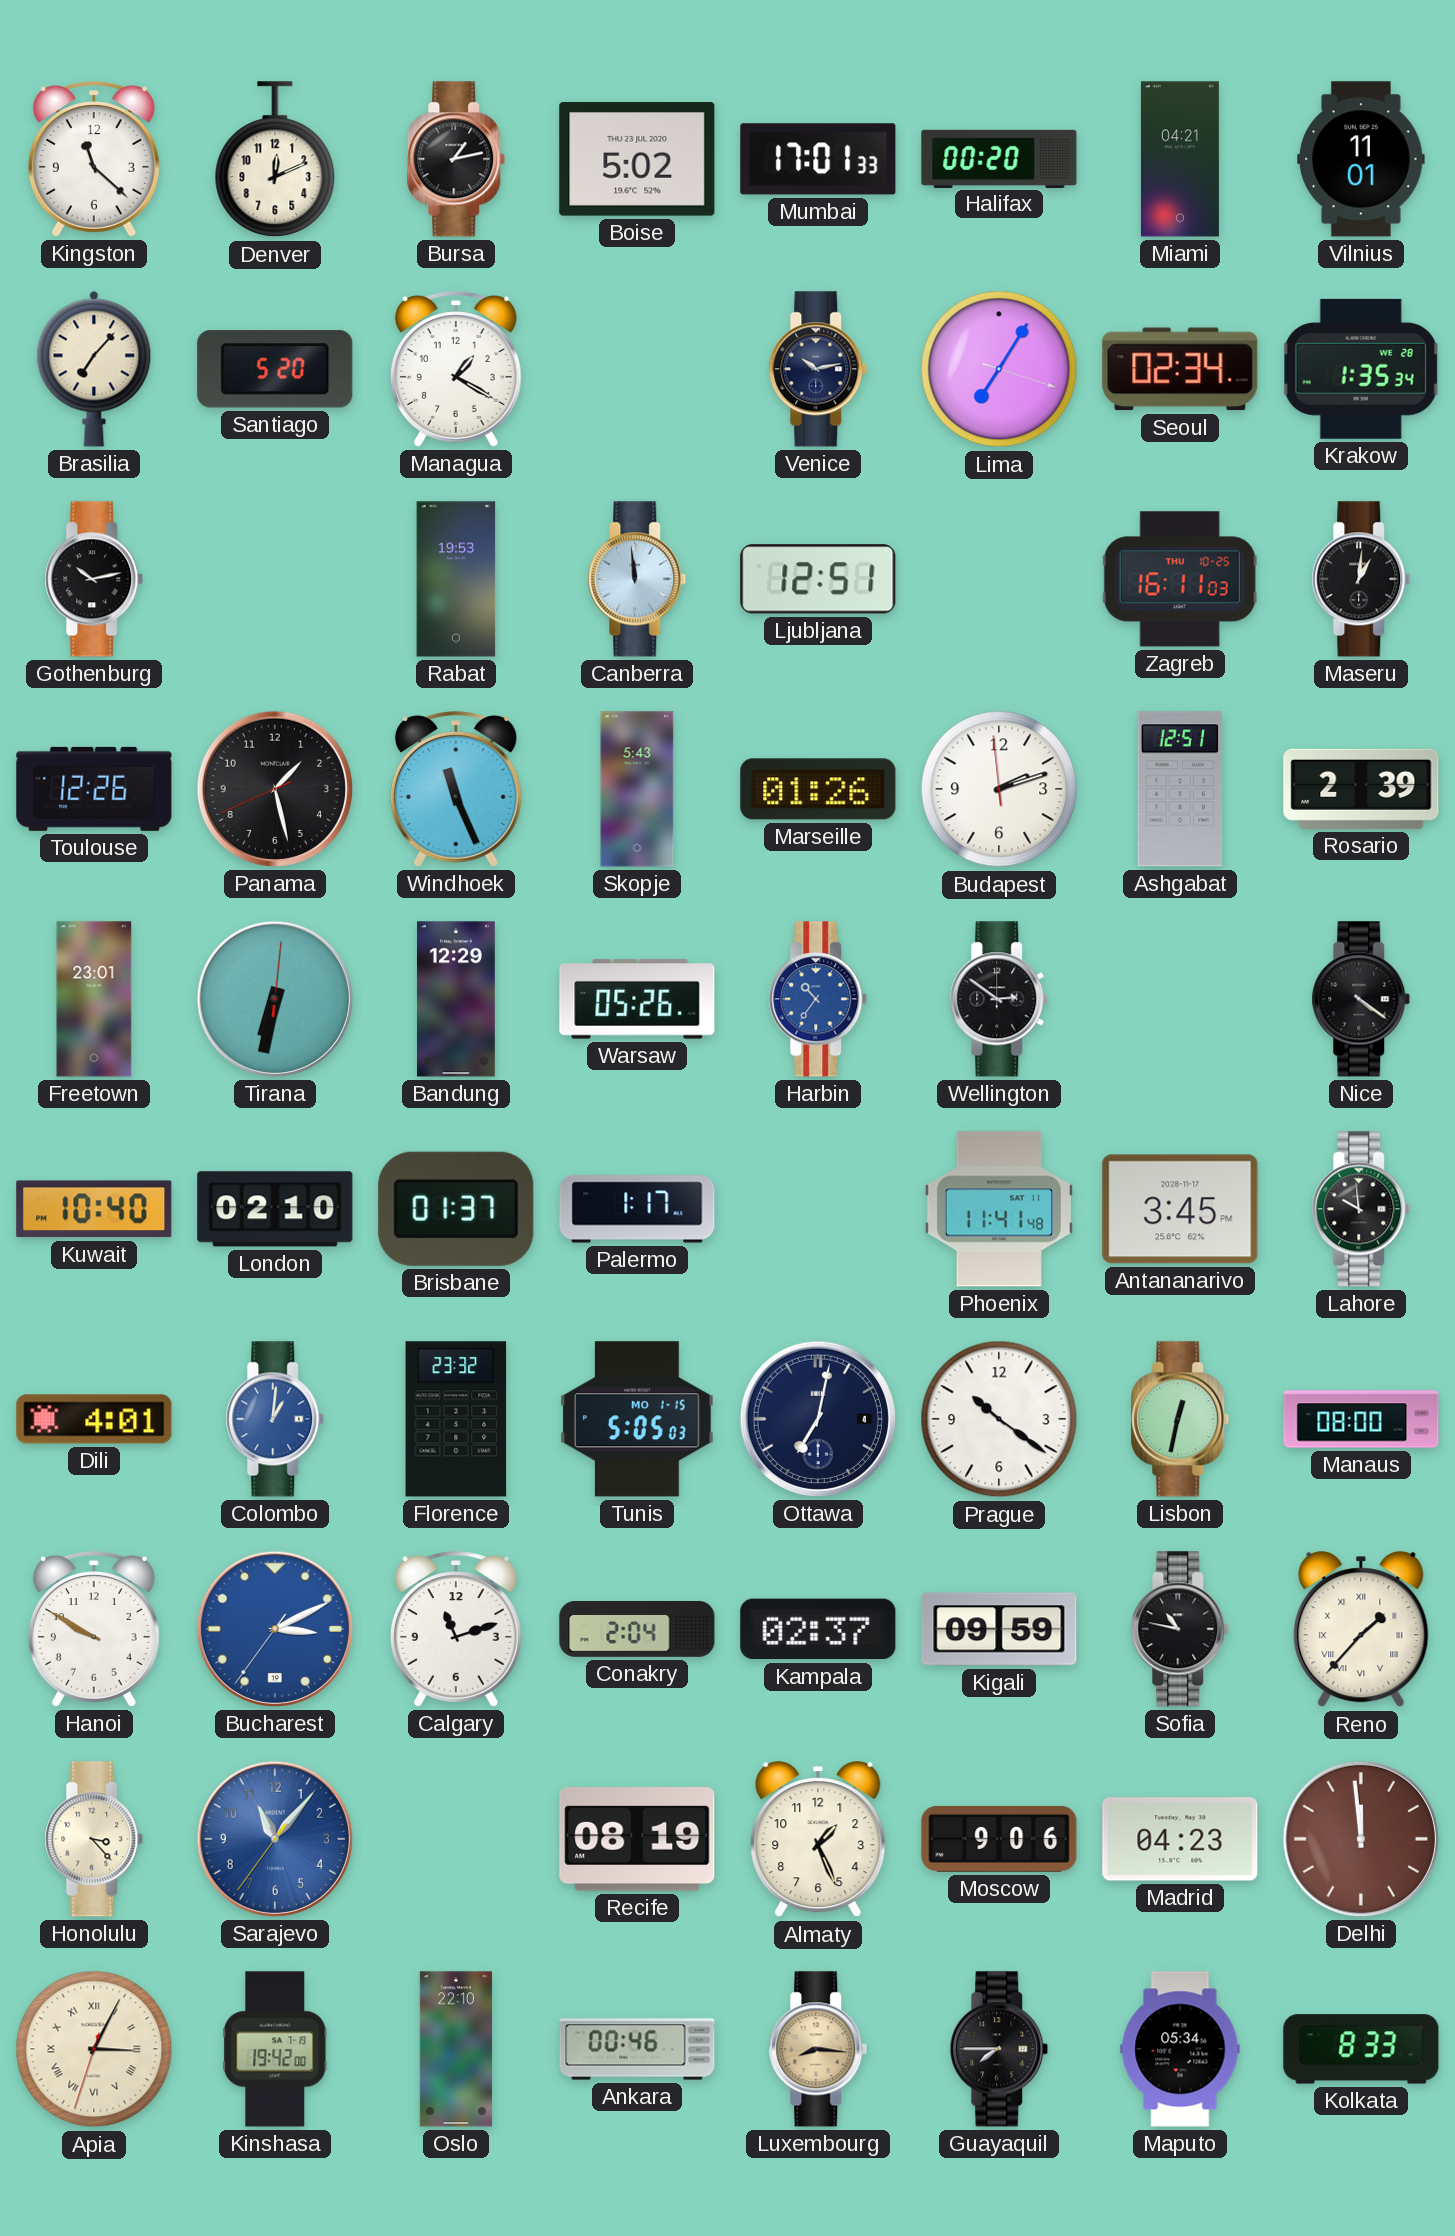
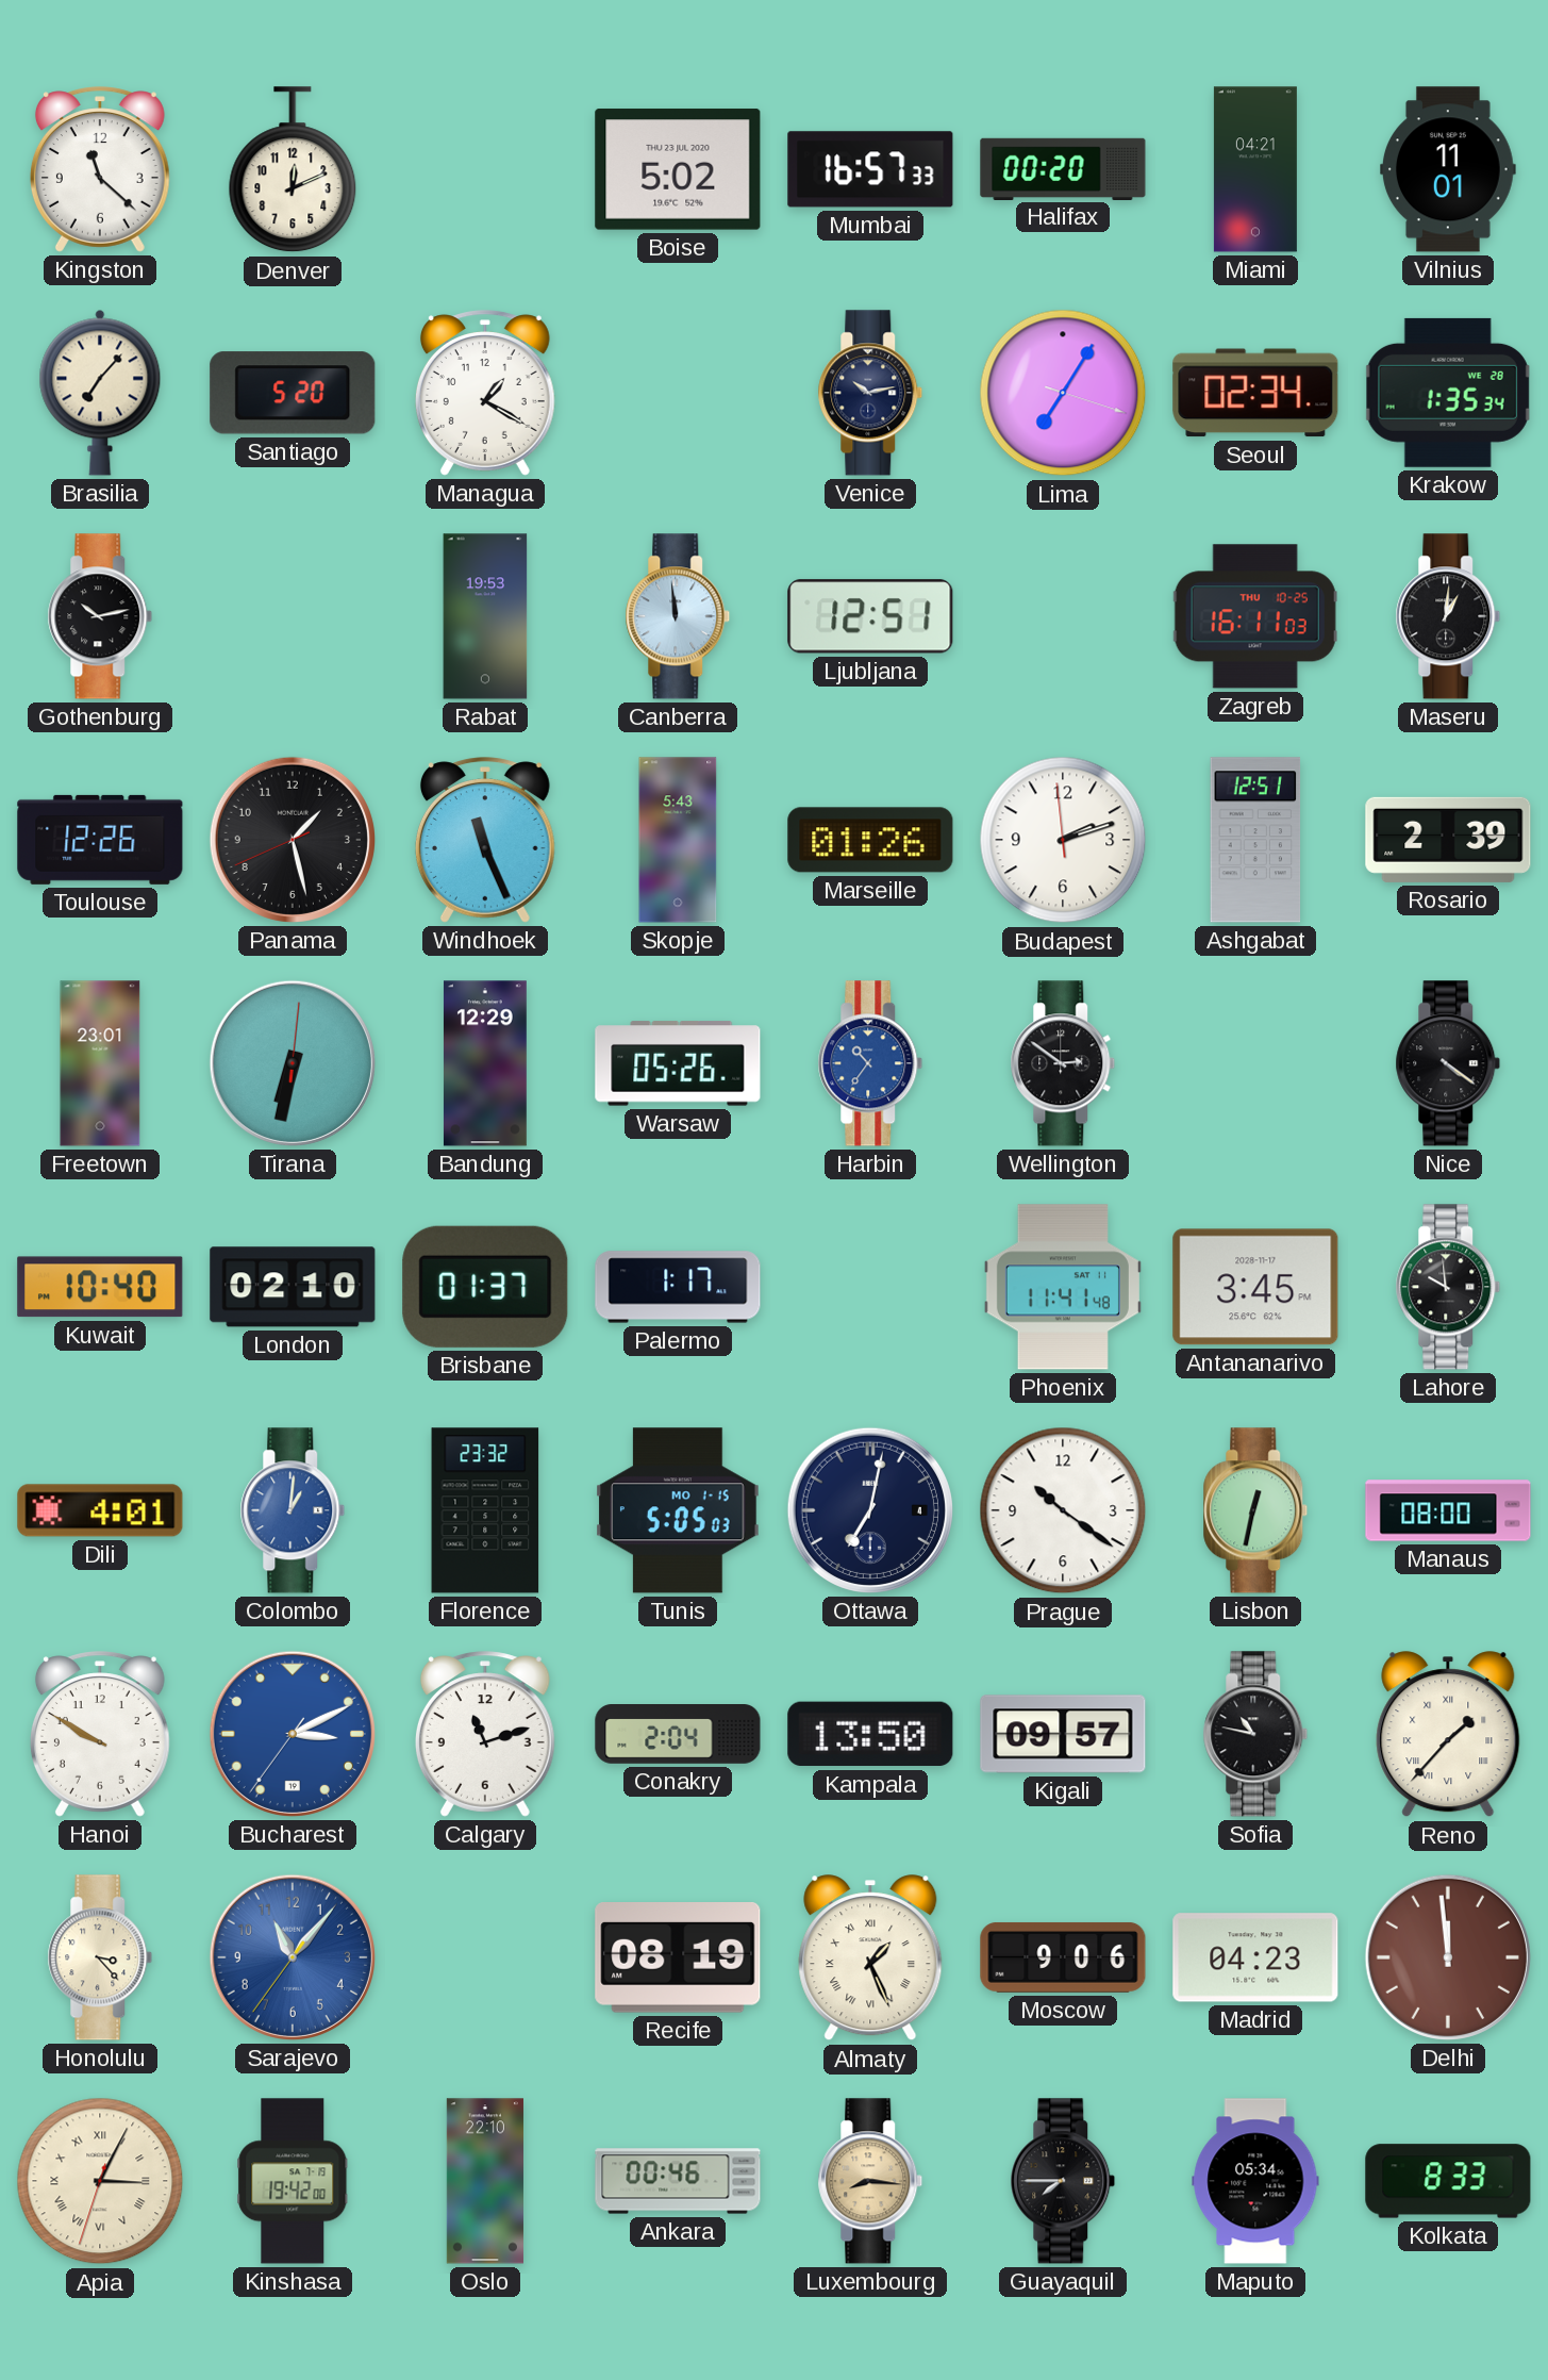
Bursa: 1:13 -> none
Mumbai: 17:01 -> 16:57
Kampala: 02:37 -> 13:50
Kigali: 09:59 -> 09:57
Almaty numerals: Arabic -> Roman
